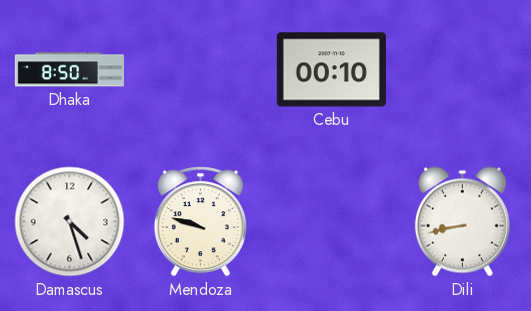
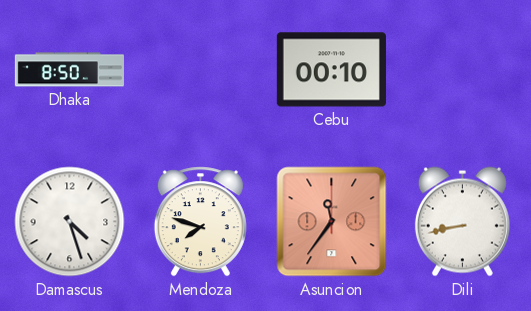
Mendoza: 9:48 -> 7:48
Asuncion: none -> 11:36
